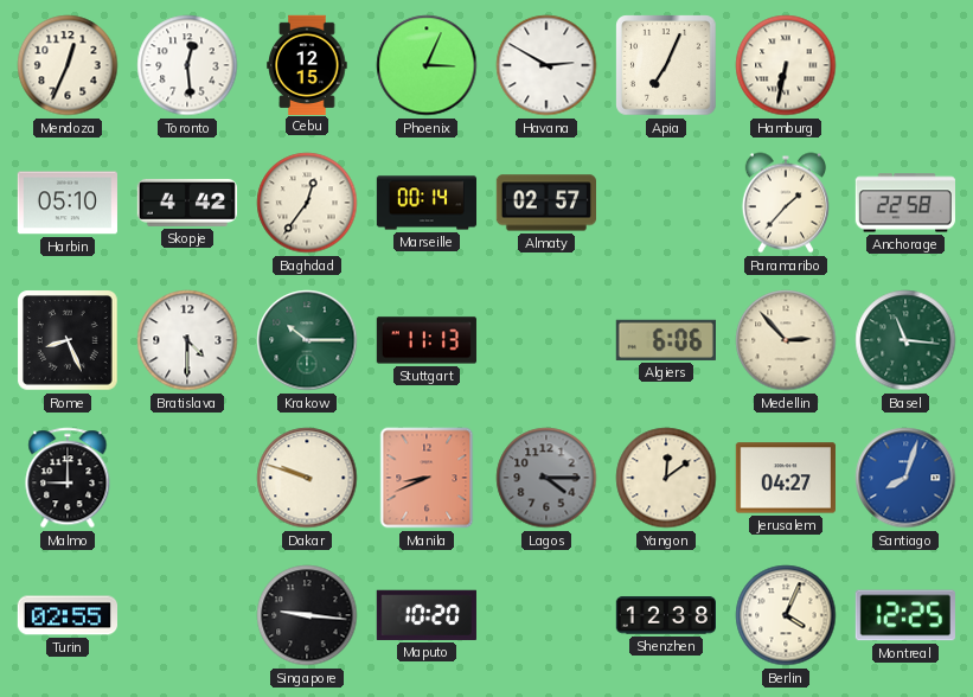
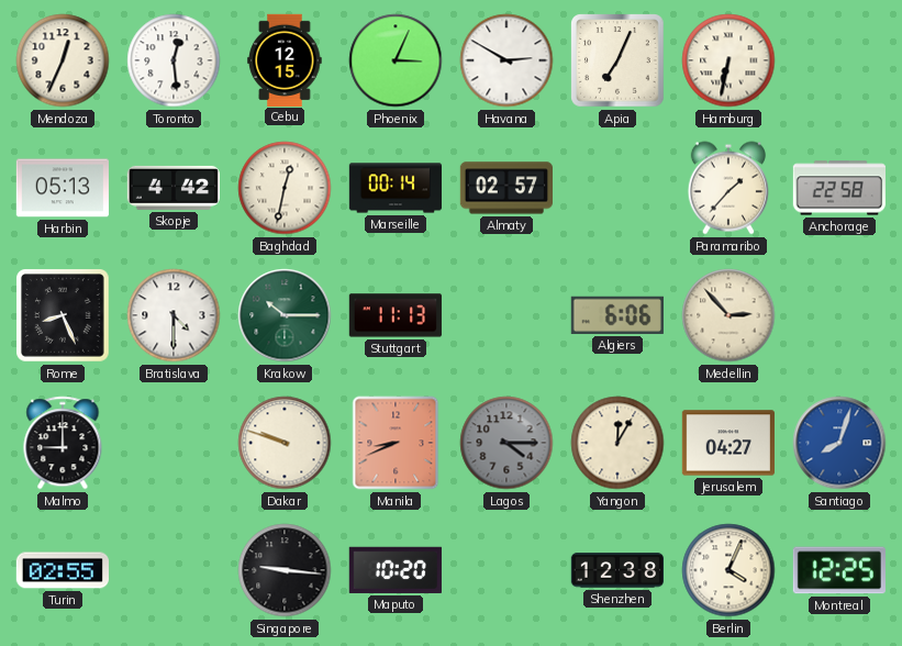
Harbin: 05:10 -> 05:13
Baghdad: 12:36 -> 12:32
Basel: 11:16 -> none
Yangon: 12:09 -> 12:05
